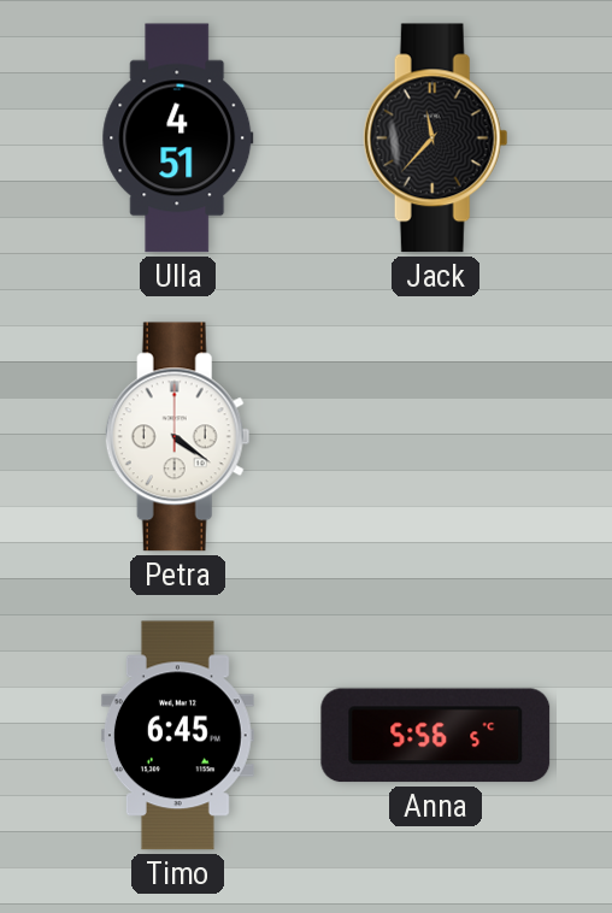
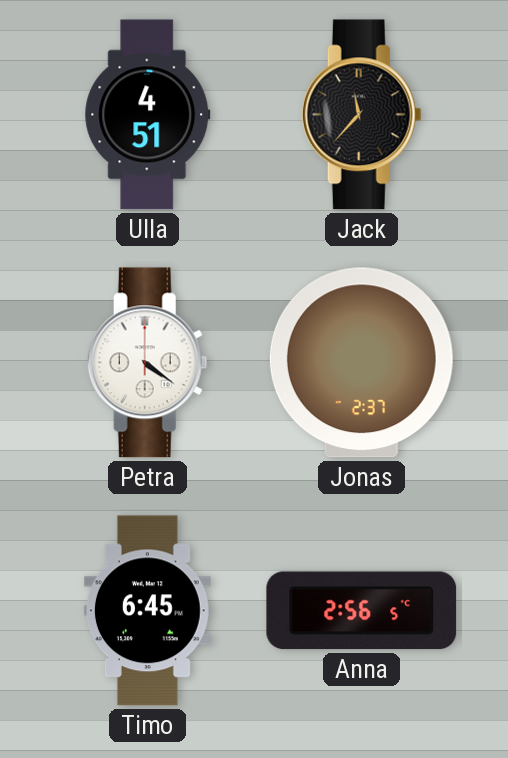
Jonas: none -> 2:37
Anna: 5:56 -> 2:56
